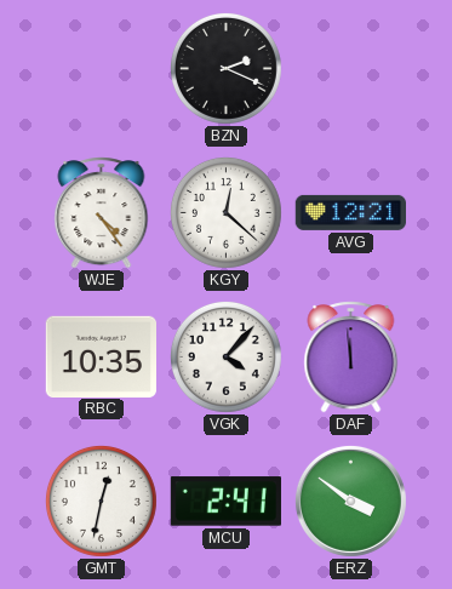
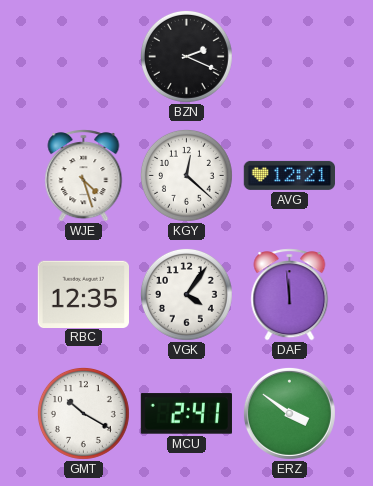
WJE: 4:24 -> 4:27
RBC: 10:35 -> 12:35
VGK: 4:07 -> 4:06
GMT: 12:32 -> 10:20
